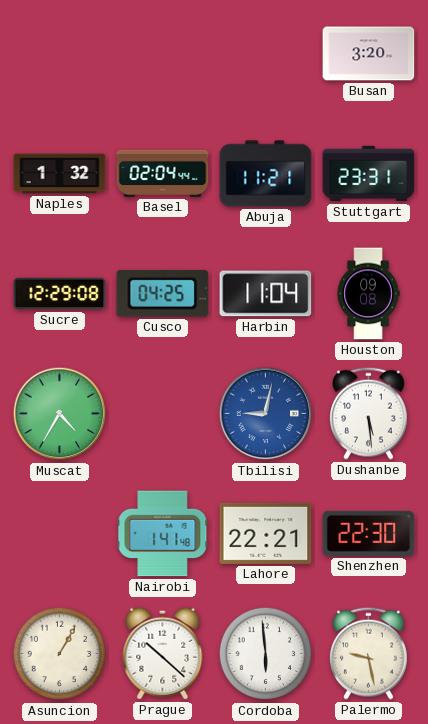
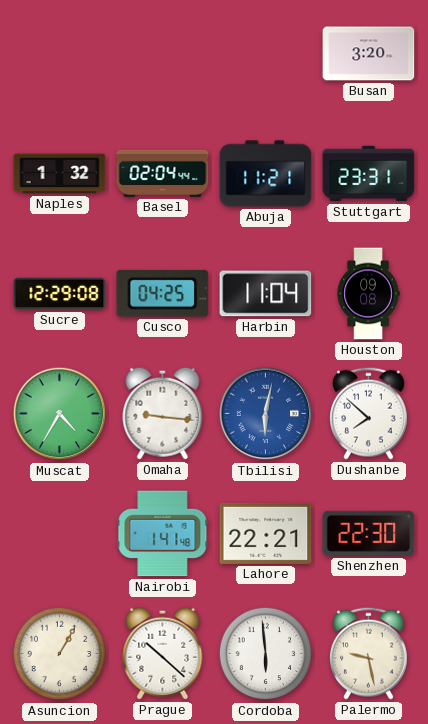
Omaha: none -> 9:16
Tbilisi: 9:02 -> 6:02
Dushanbe: 5:29 -> 7:52
